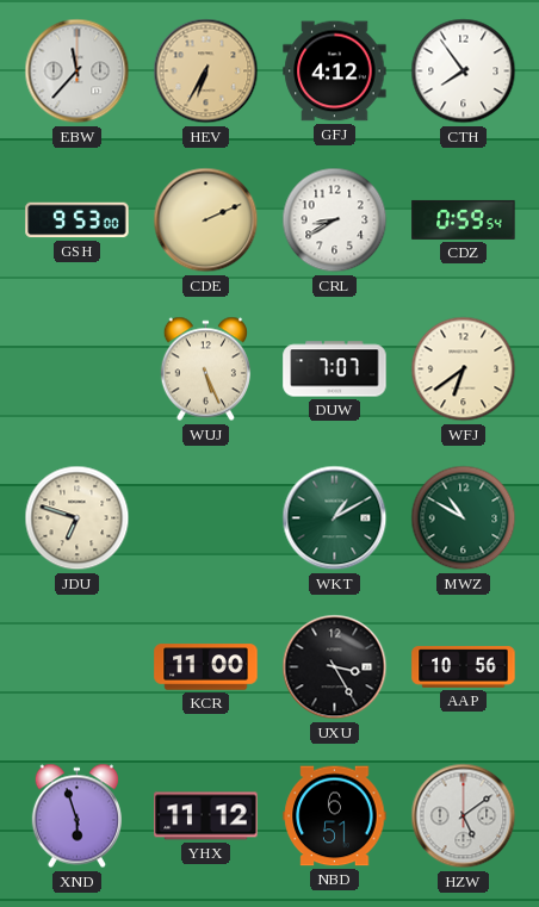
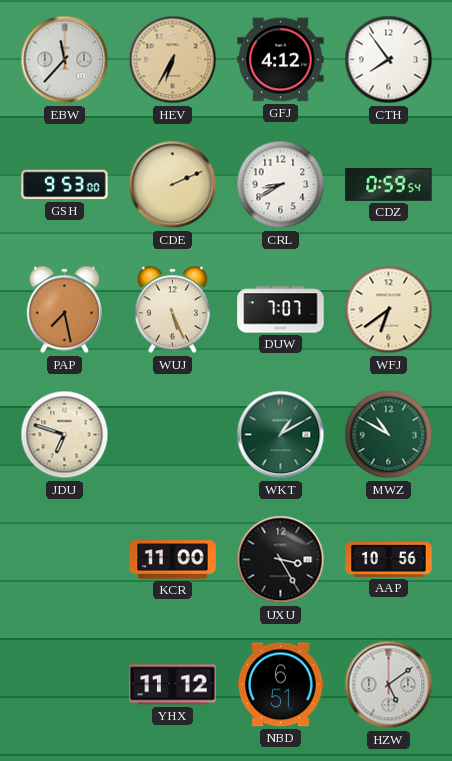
PAP: none -> 7:28
XND: 5:57 -> none
